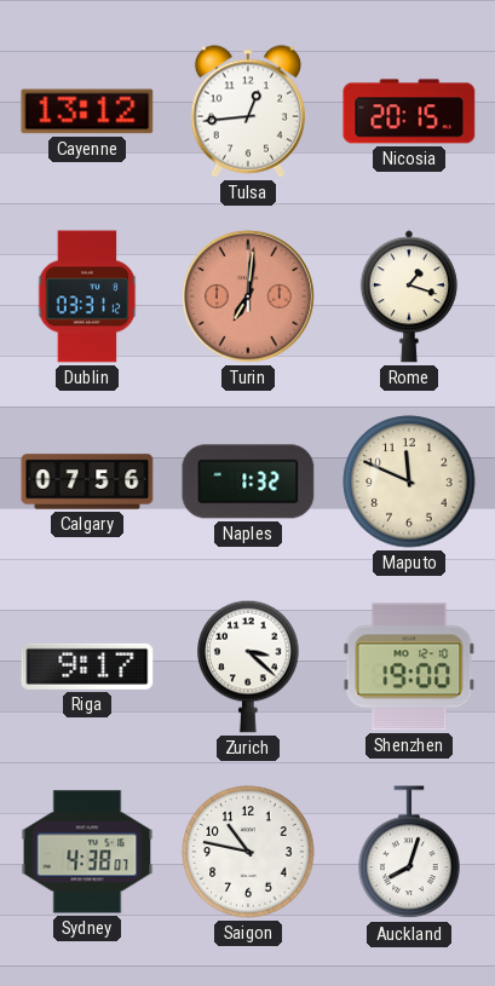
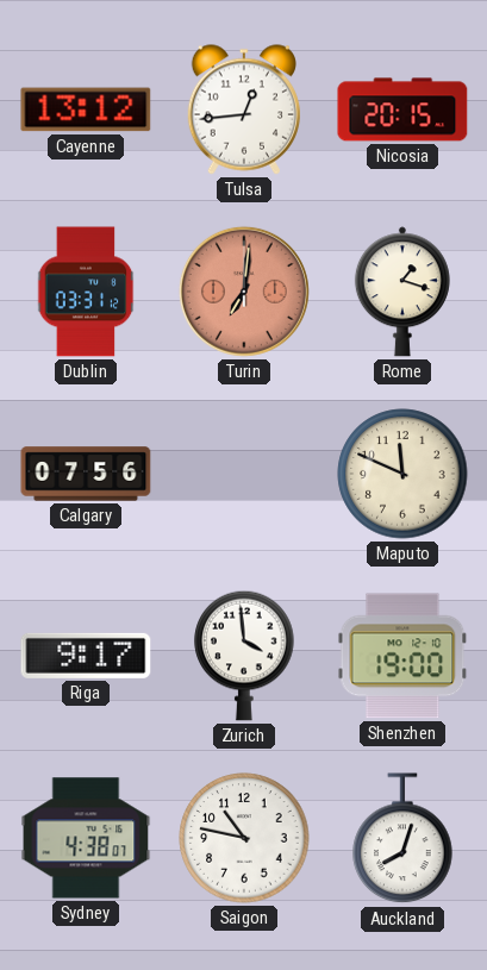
Naples: 1:32 -> none
Zurich: 3:22 -> 3:59
